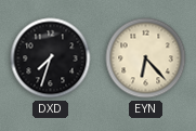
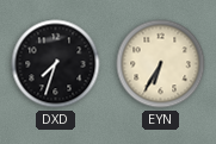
EYN: 6:23 -> 6:35
